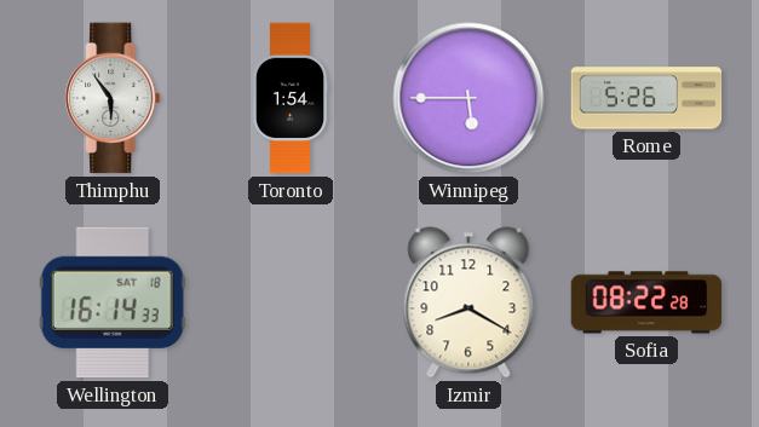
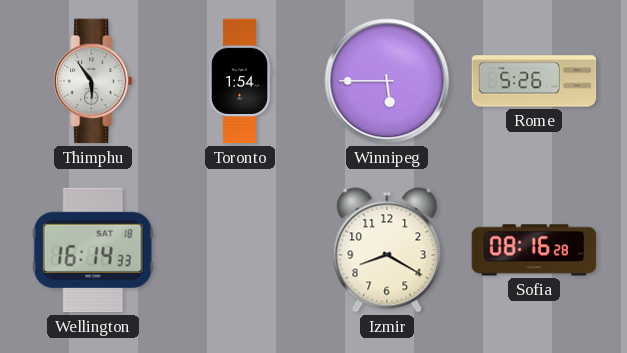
Sofia: 08:22 -> 08:16
